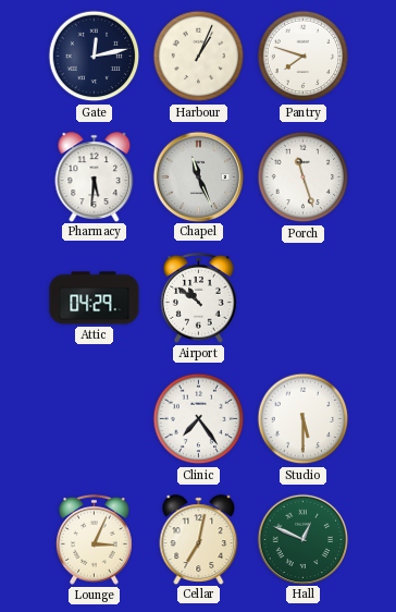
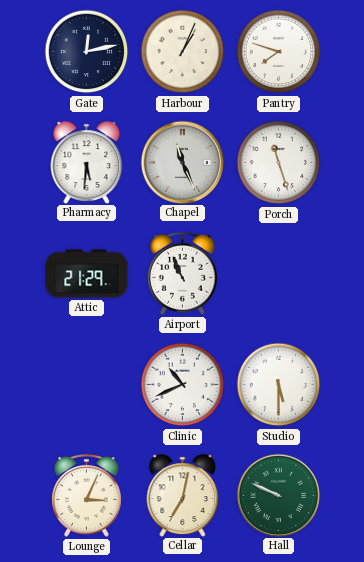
Attic: 04:29 -> 21:29
Airport: 10:51 -> 10:56
Clinic: 7:24 -> 10:41
Hall: 12:49 -> 9:49
